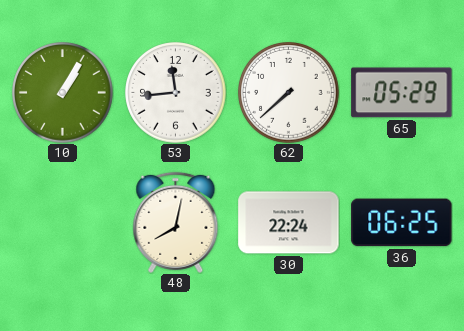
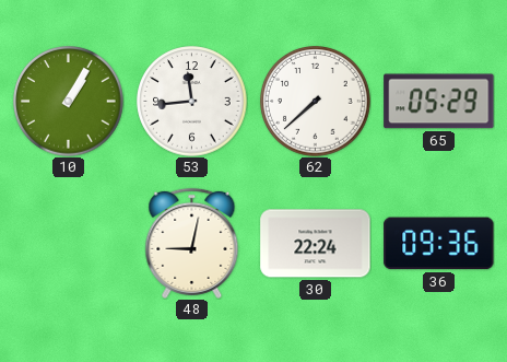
48: 8:02 -> 9:02
36: 06:25 -> 09:36
